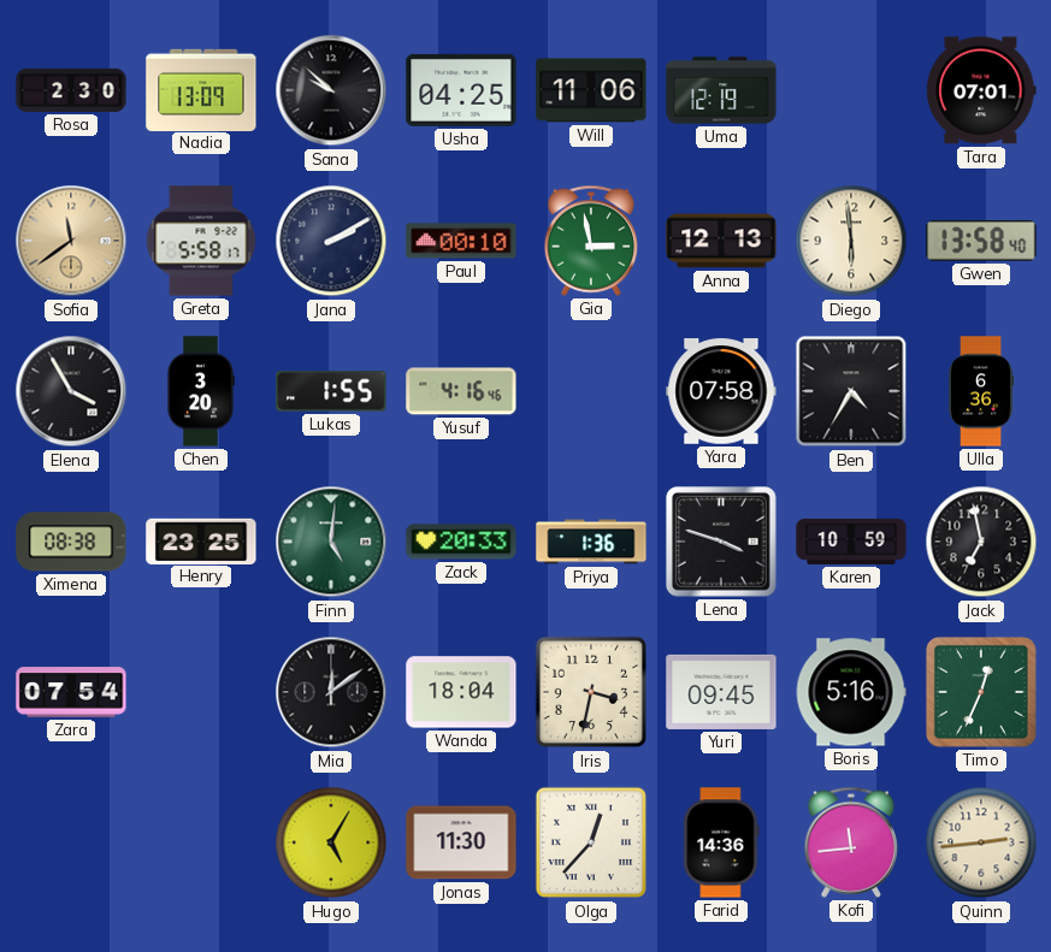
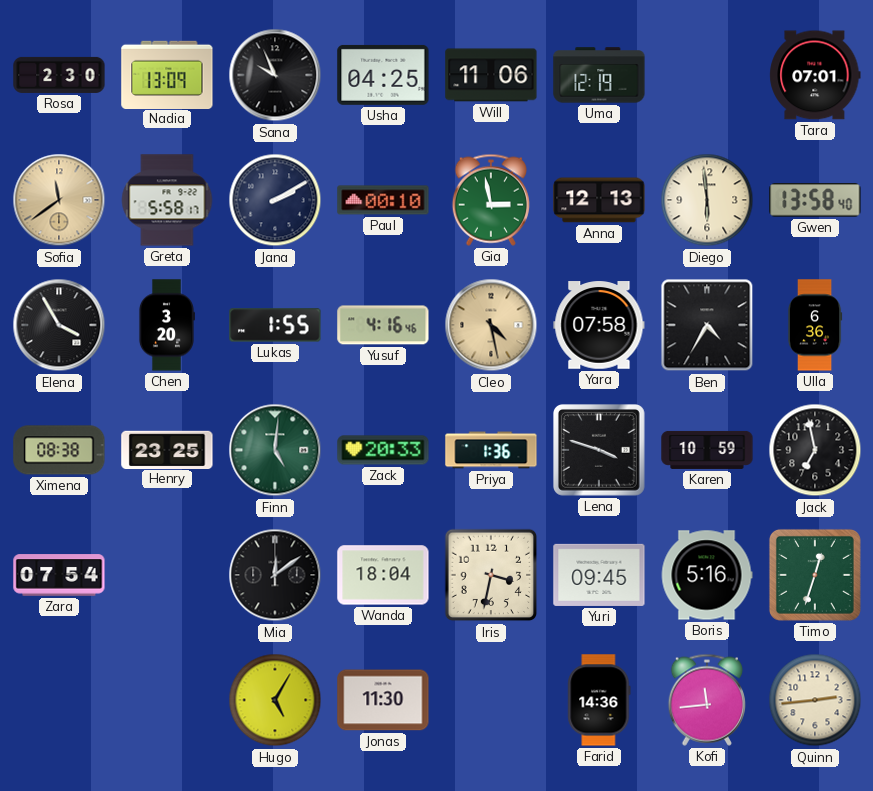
Sana: 9:52 -> 9:56
Cleo: none -> 4:28
Timo: 12:34 -> 12:33
Olga: 12:37 -> none
